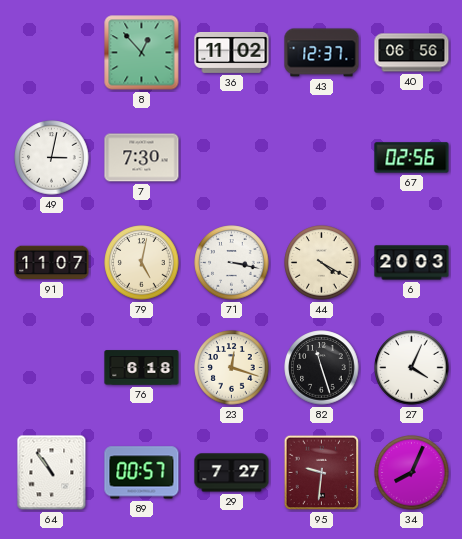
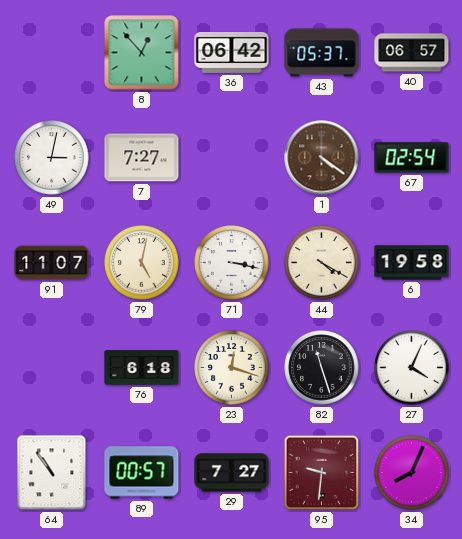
36: 11:02 -> 06:42
43: 12:37 -> 05:37
40: 06:56 -> 06:57
7: 7:30 -> 7:27
1: none -> 4:21
67: 02:56 -> 02:54
6: 20:03 -> 19:58
